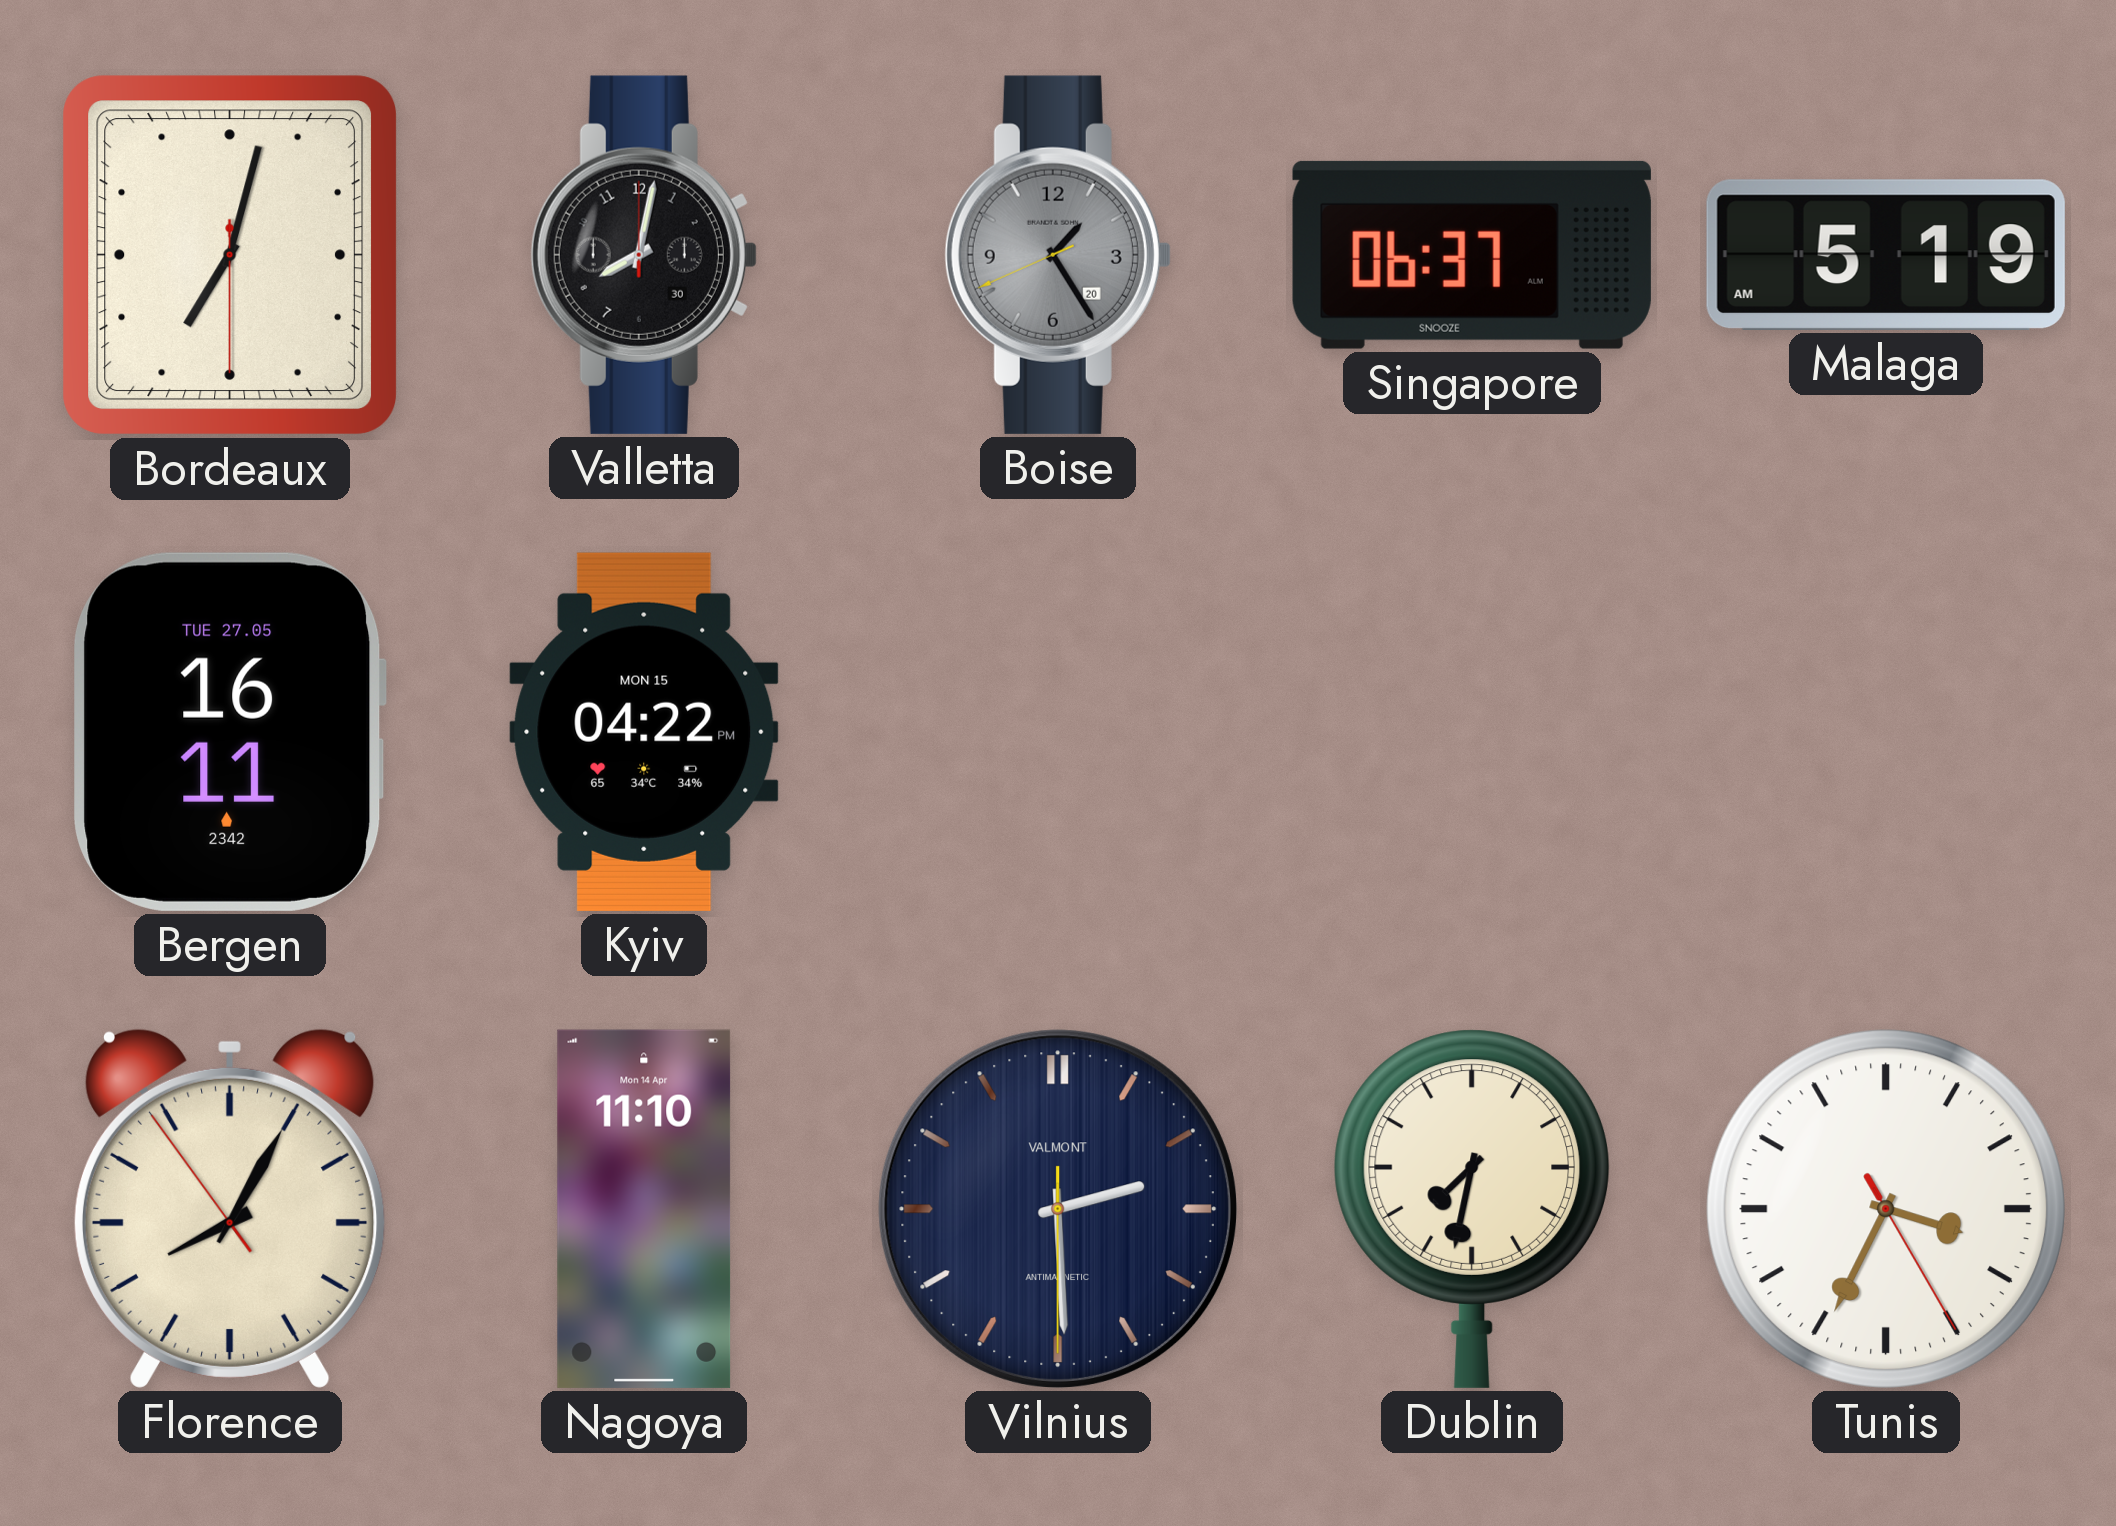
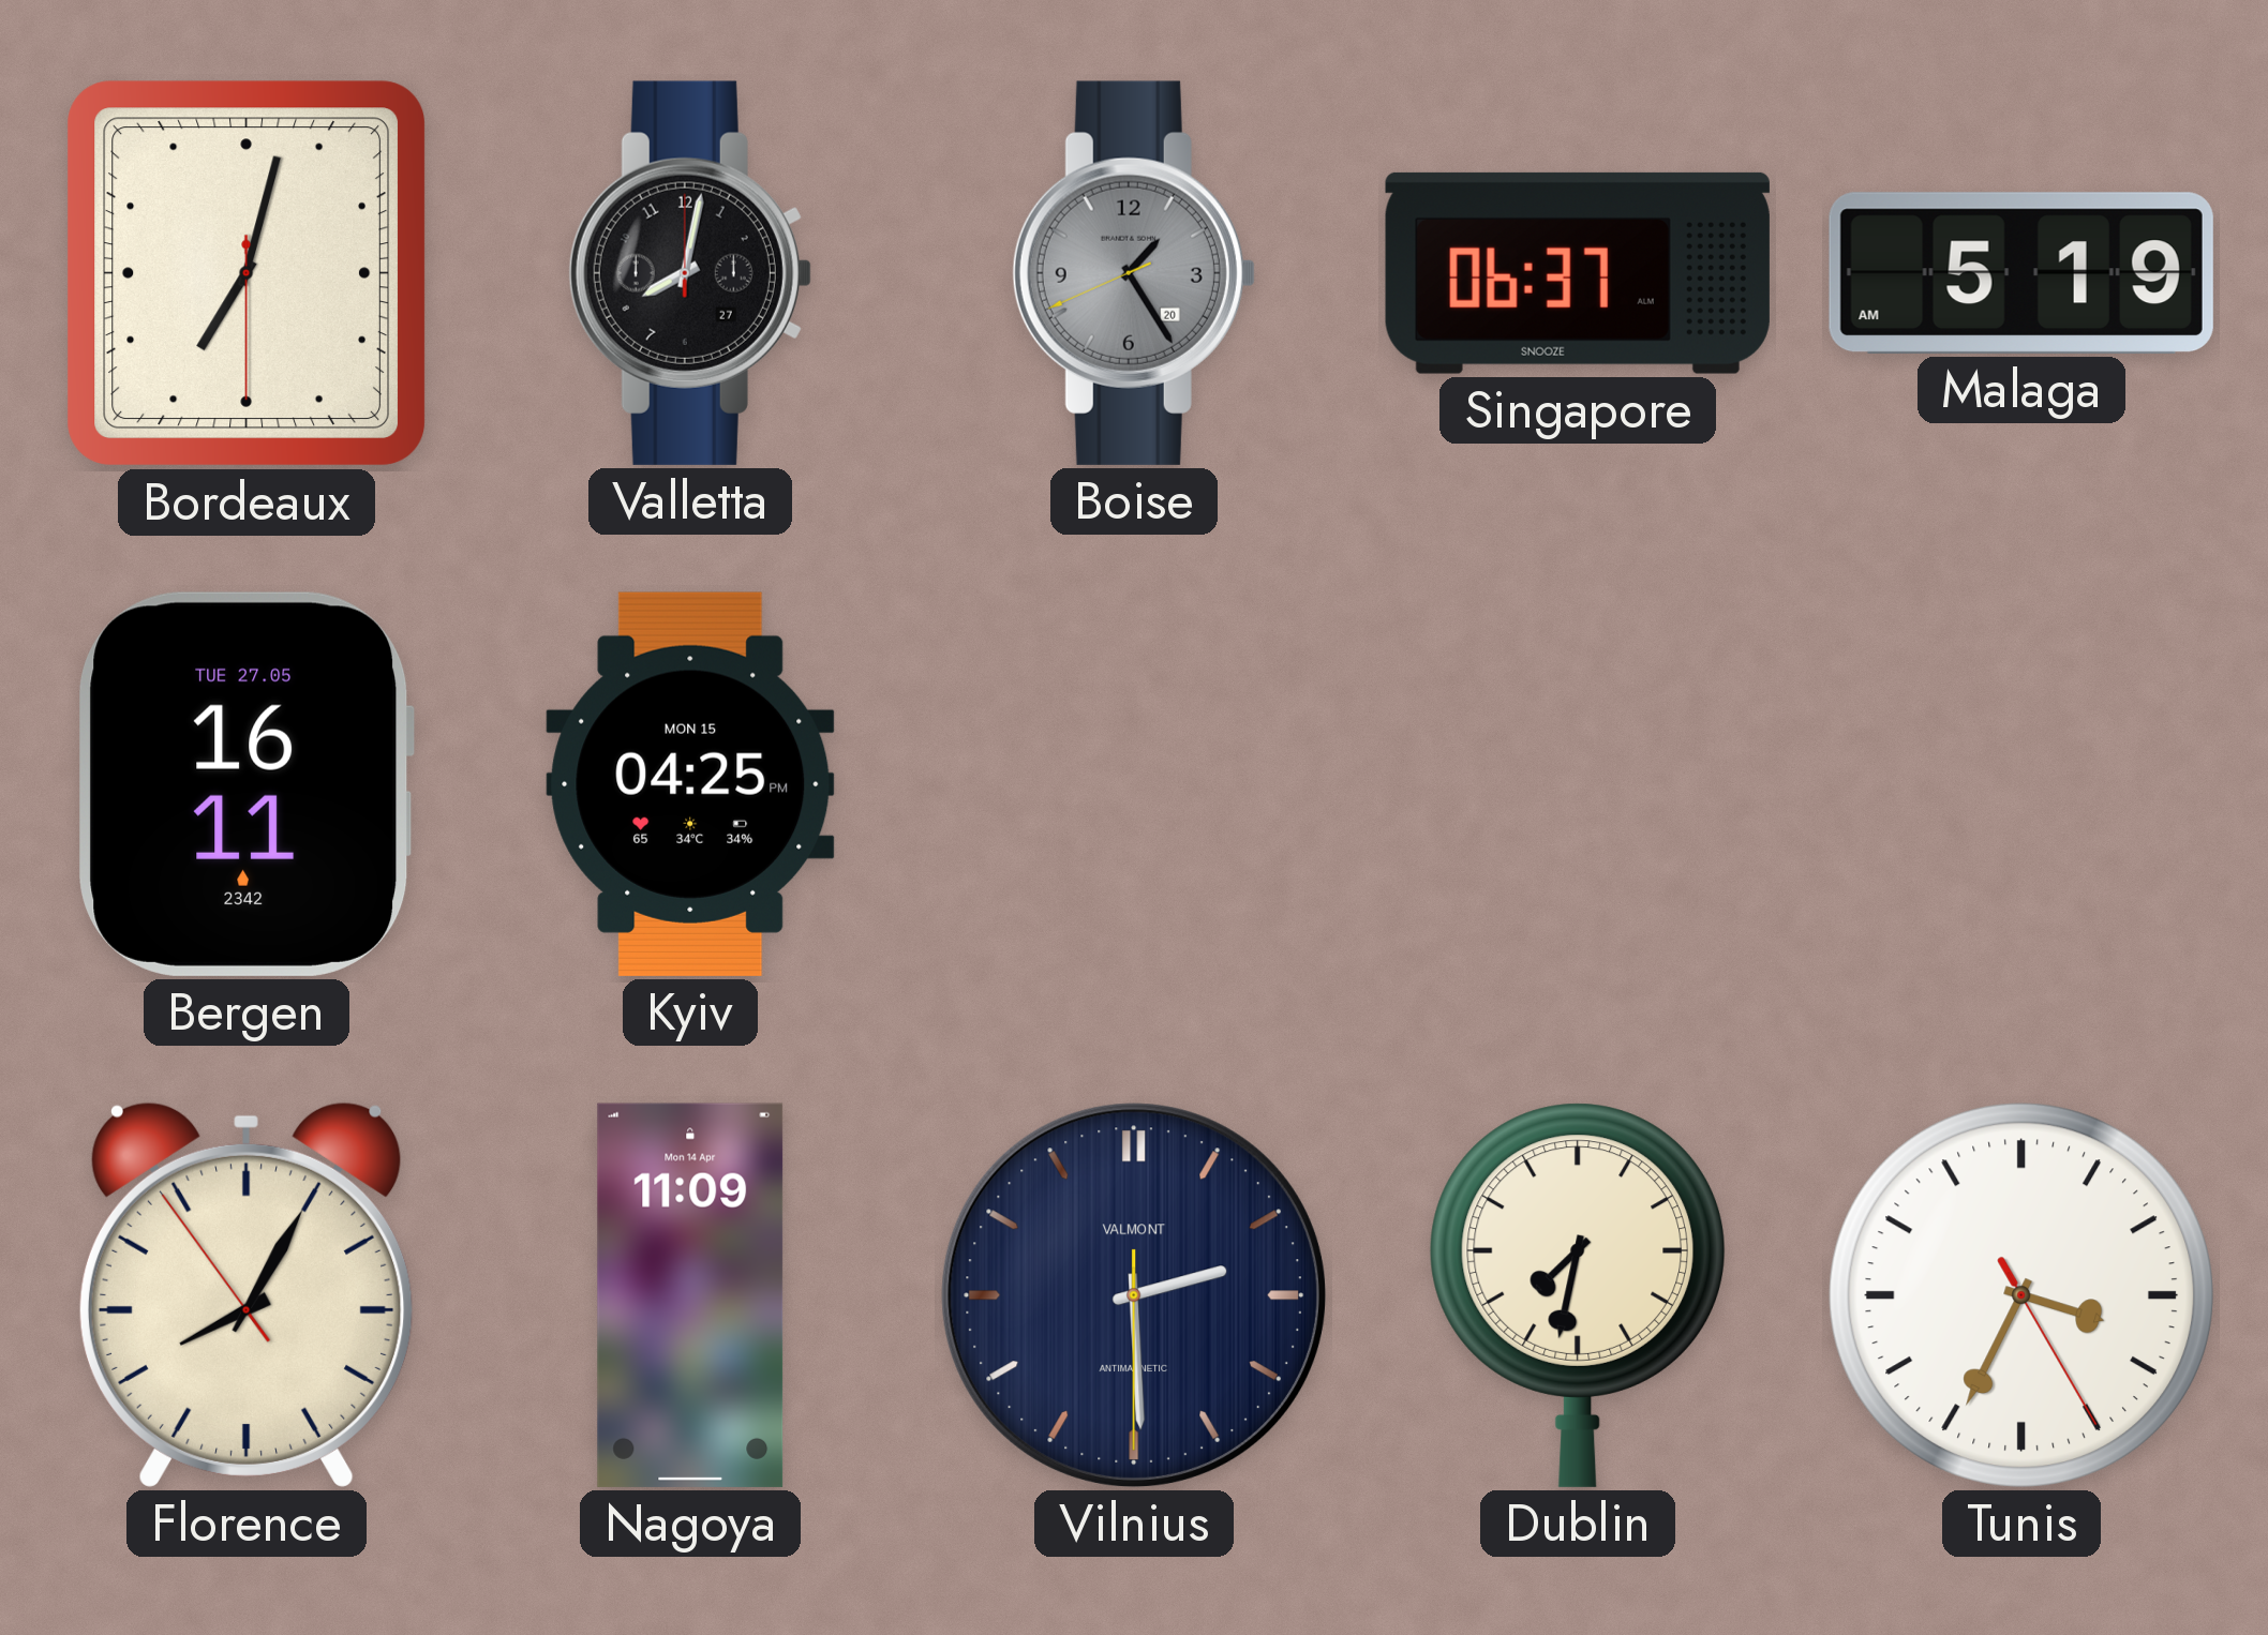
Valletta date: 30 -> 27
Kyiv: 04:22 -> 04:25
Nagoya: 11:10 -> 11:09
